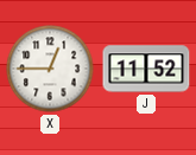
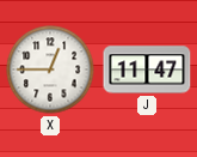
J: 11:52 -> 11:47
